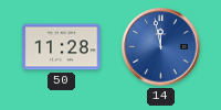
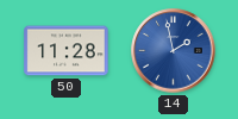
14: 11:58 -> 1:58
